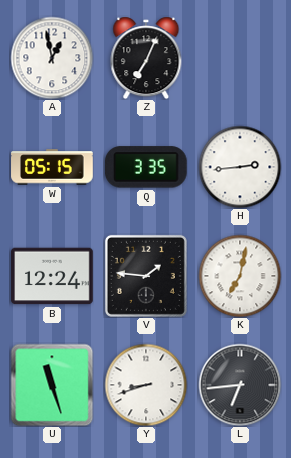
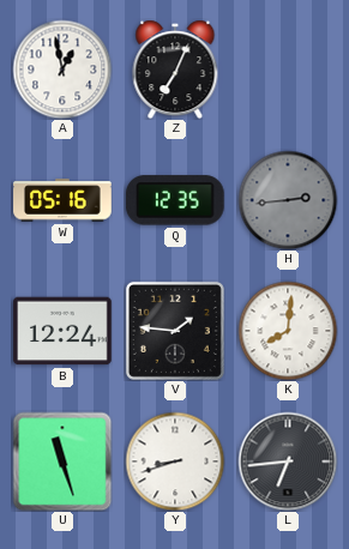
W: 05:15 -> 05:16
Q: 3:35 -> 12:35
H dial: white -> grey
K: 7:02 -> 8:01
